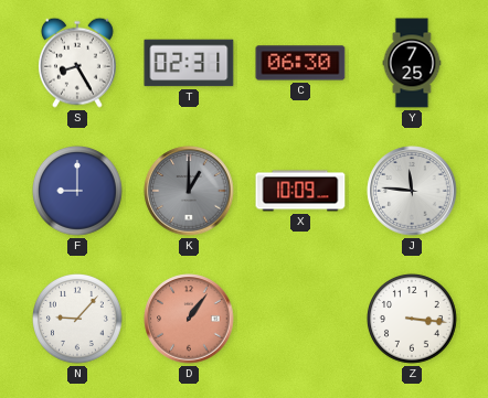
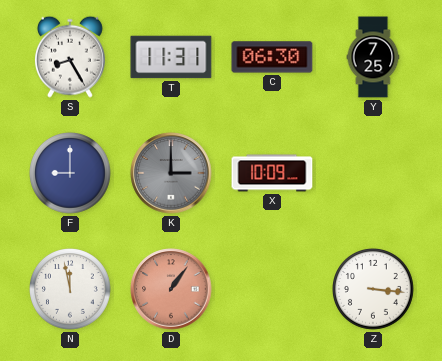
T: 02:31 -> 11:31
K: 1:00 -> 3:00
J: 11:46 -> none
N: 9:07 -> 11:58
